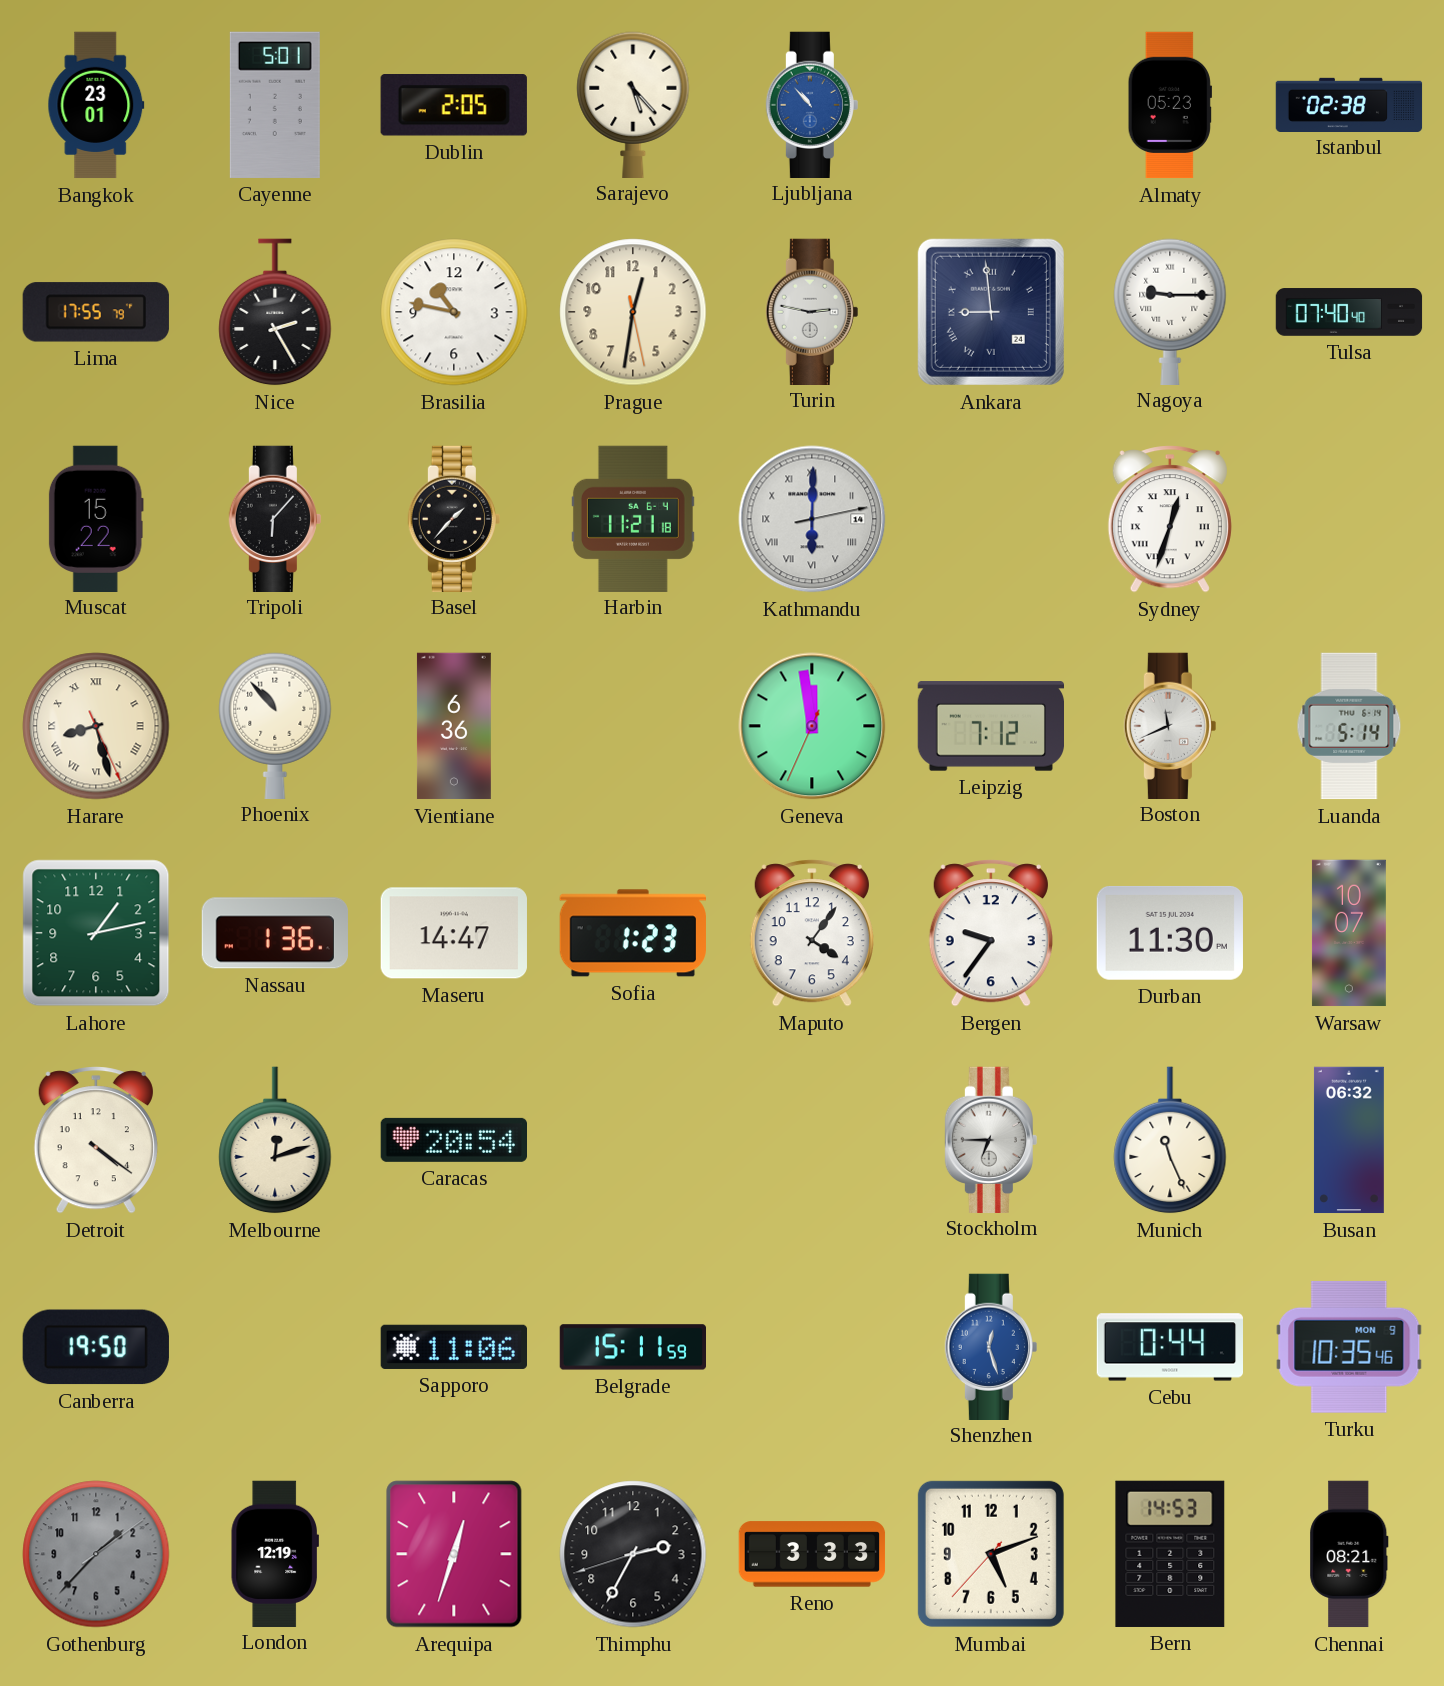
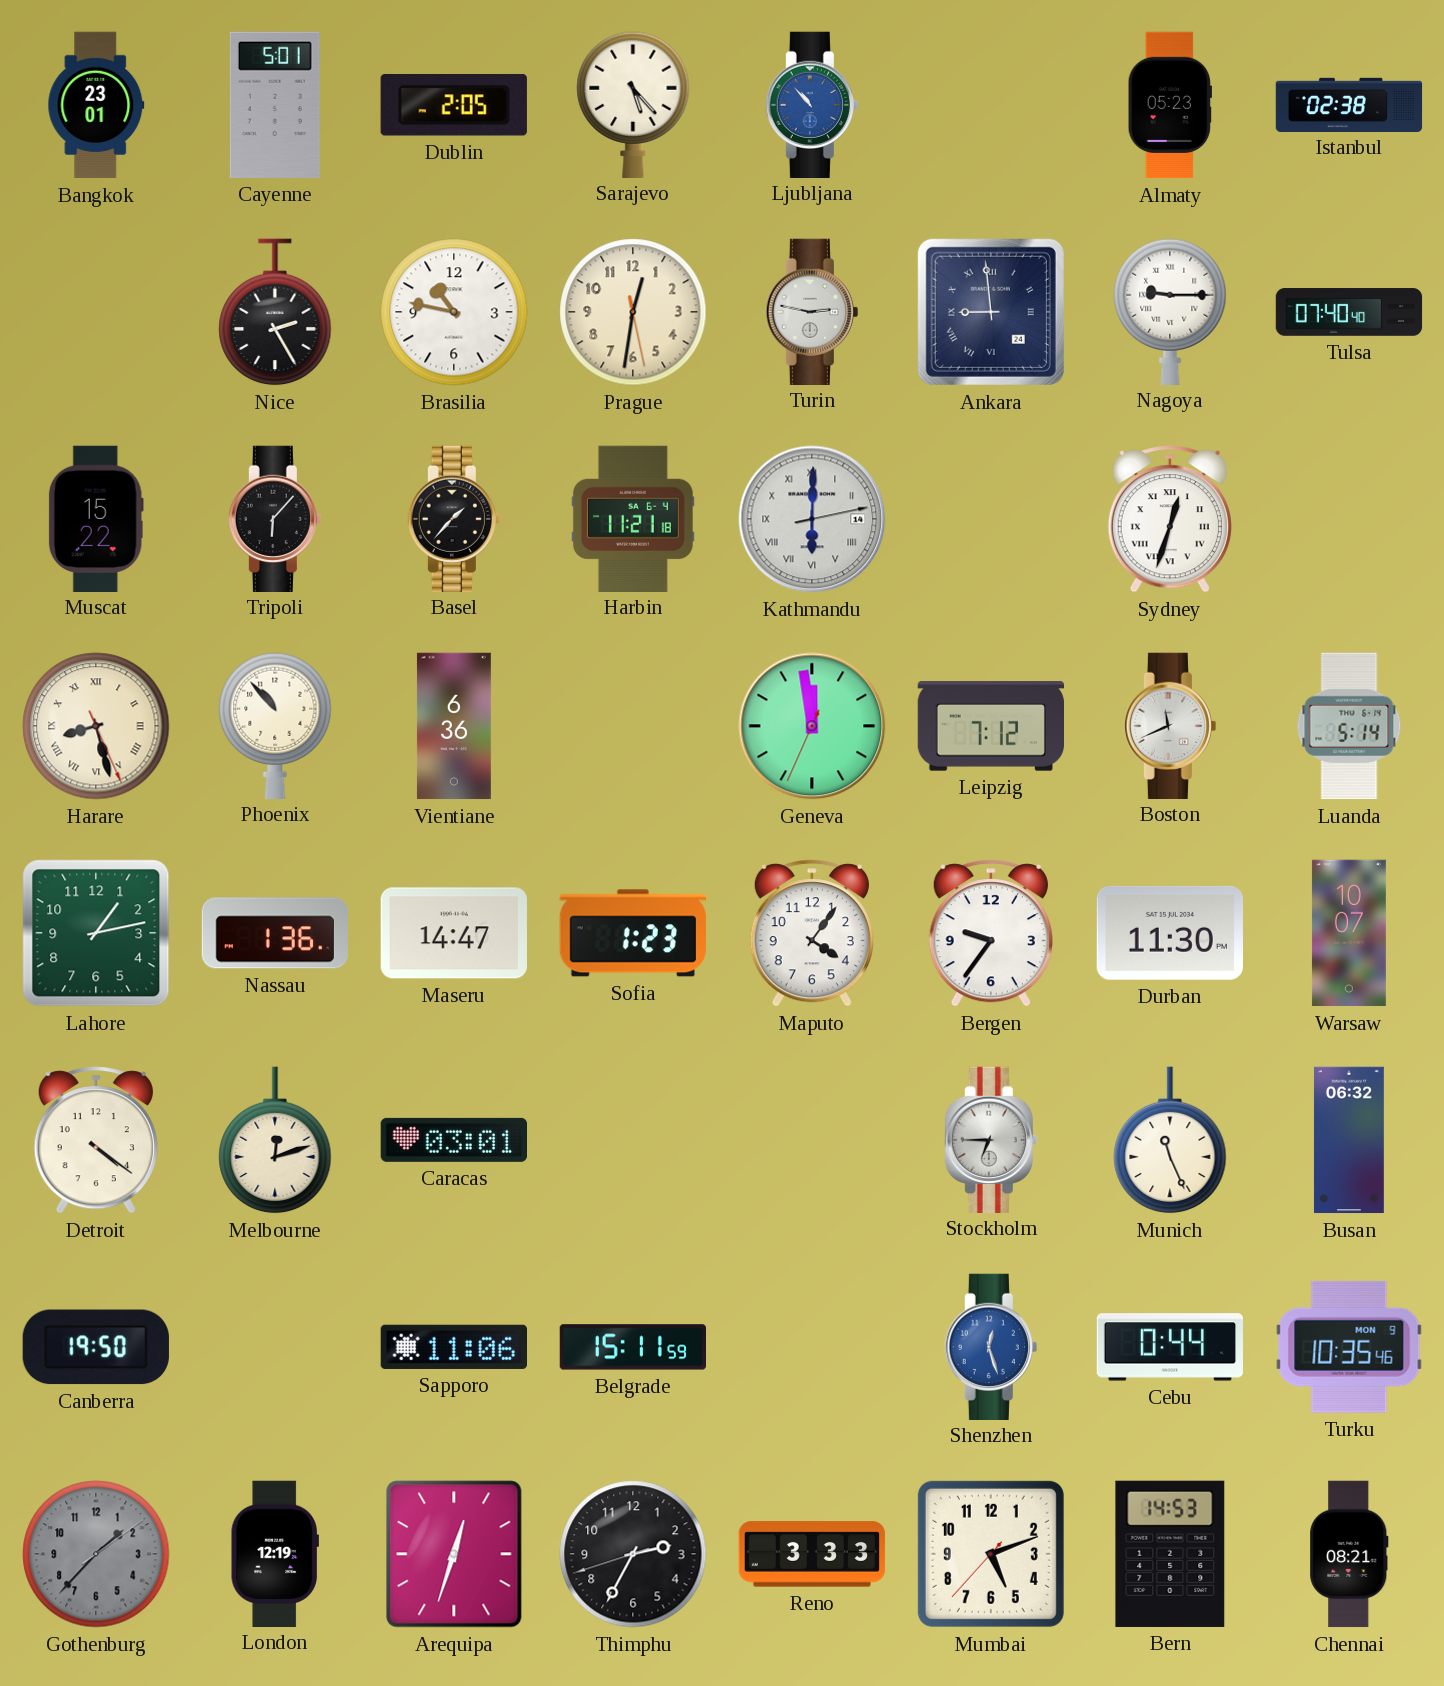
Lima: 17:55 -> none
Caracas: 20:54 -> 03:01
